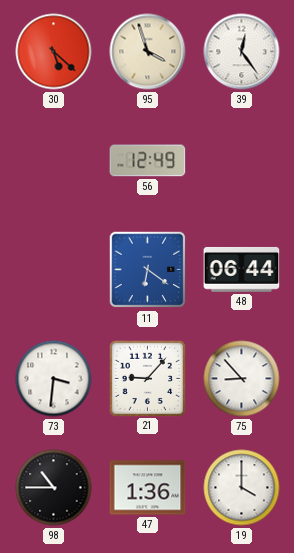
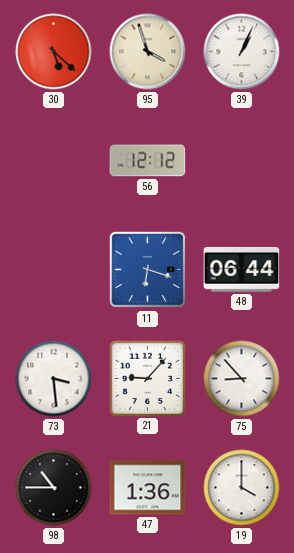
39: 12:24 -> 1:04
56: 12:49 -> 12:12
11: 6:21 -> 6:18
73: 3:31 -> 3:29
